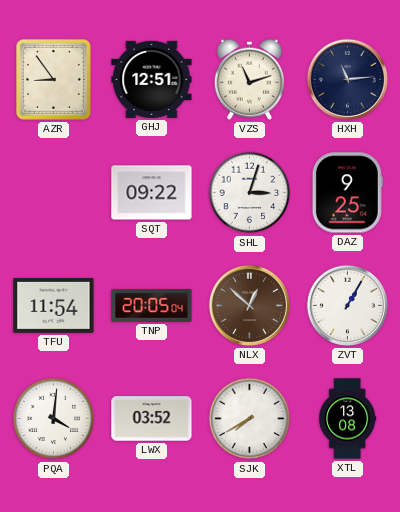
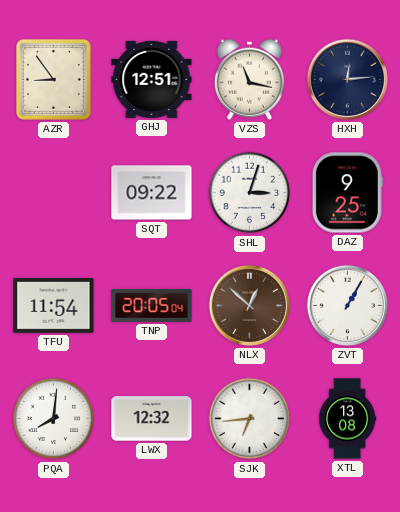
VZS: 11:12 -> 11:17
HXH: 11:14 -> 12:14
PQA: 4:01 -> 8:01
LWX: 03:52 -> 12:32
SJK: 7:40 -> 6:44
